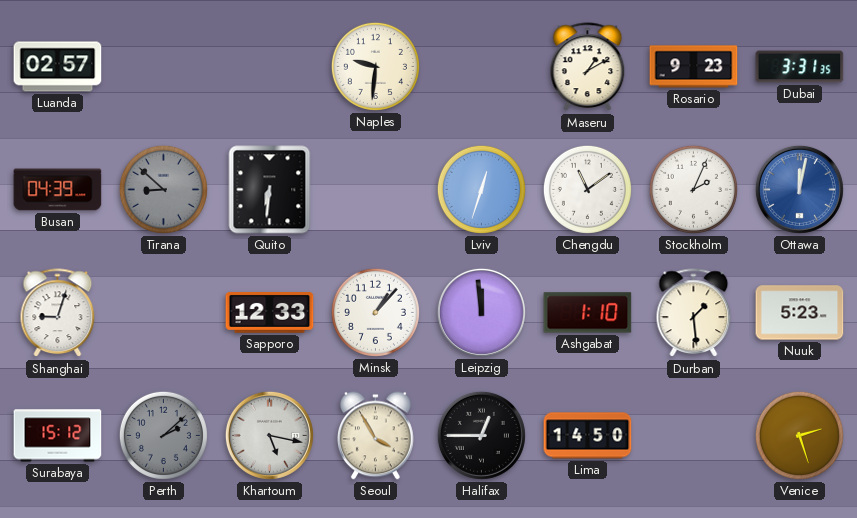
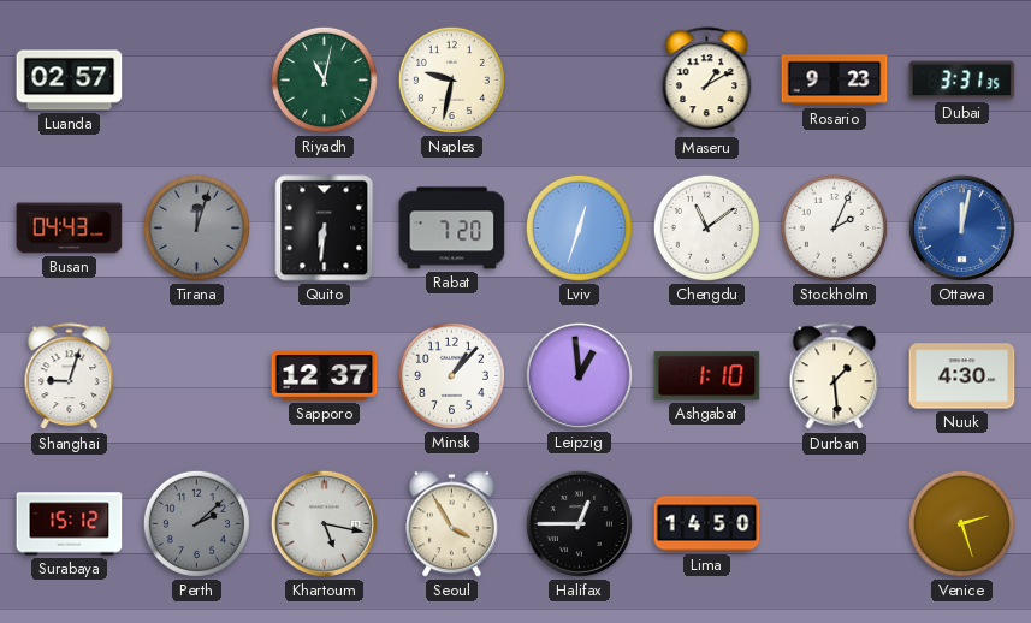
Riyadh: none -> 11:02
Naples: 9:31 -> 9:32
Busan: 04:39 -> 04:43
Tirana: 8:52 -> 12:03
Rabat: none -> 7:20
Sapporo: 12:33 -> 12:37
Leipzig: 11:59 -> 12:59
Nuuk: 5:23 -> 4:30
